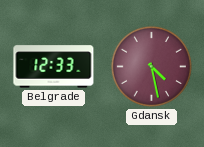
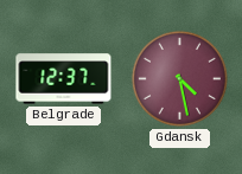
Belgrade: 12:33 -> 12:37
